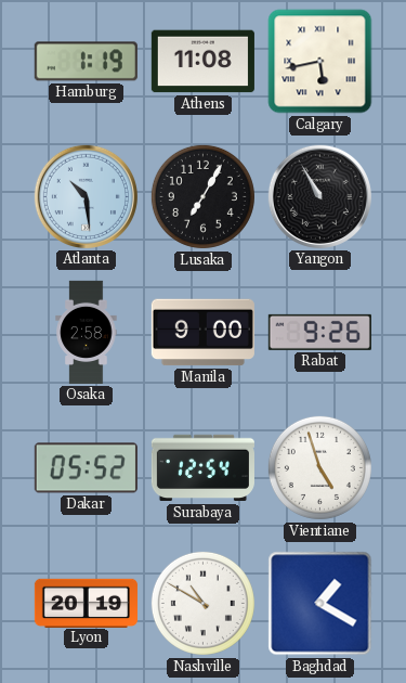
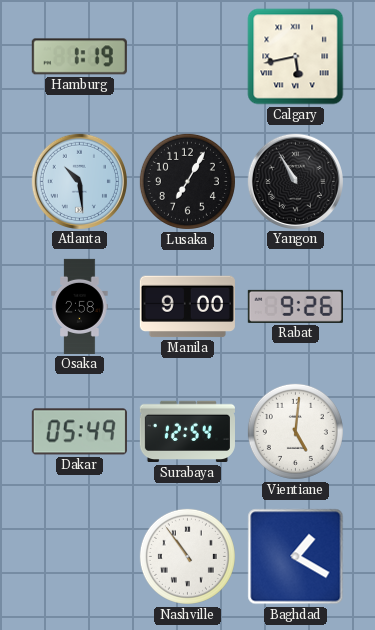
Athens: 11:08 -> none
Dakar: 05:52 -> 05:49
Vientiane: 4:57 -> 5:01
Lyon: 20:19 -> none
Nashville: 10:50 -> 10:54
